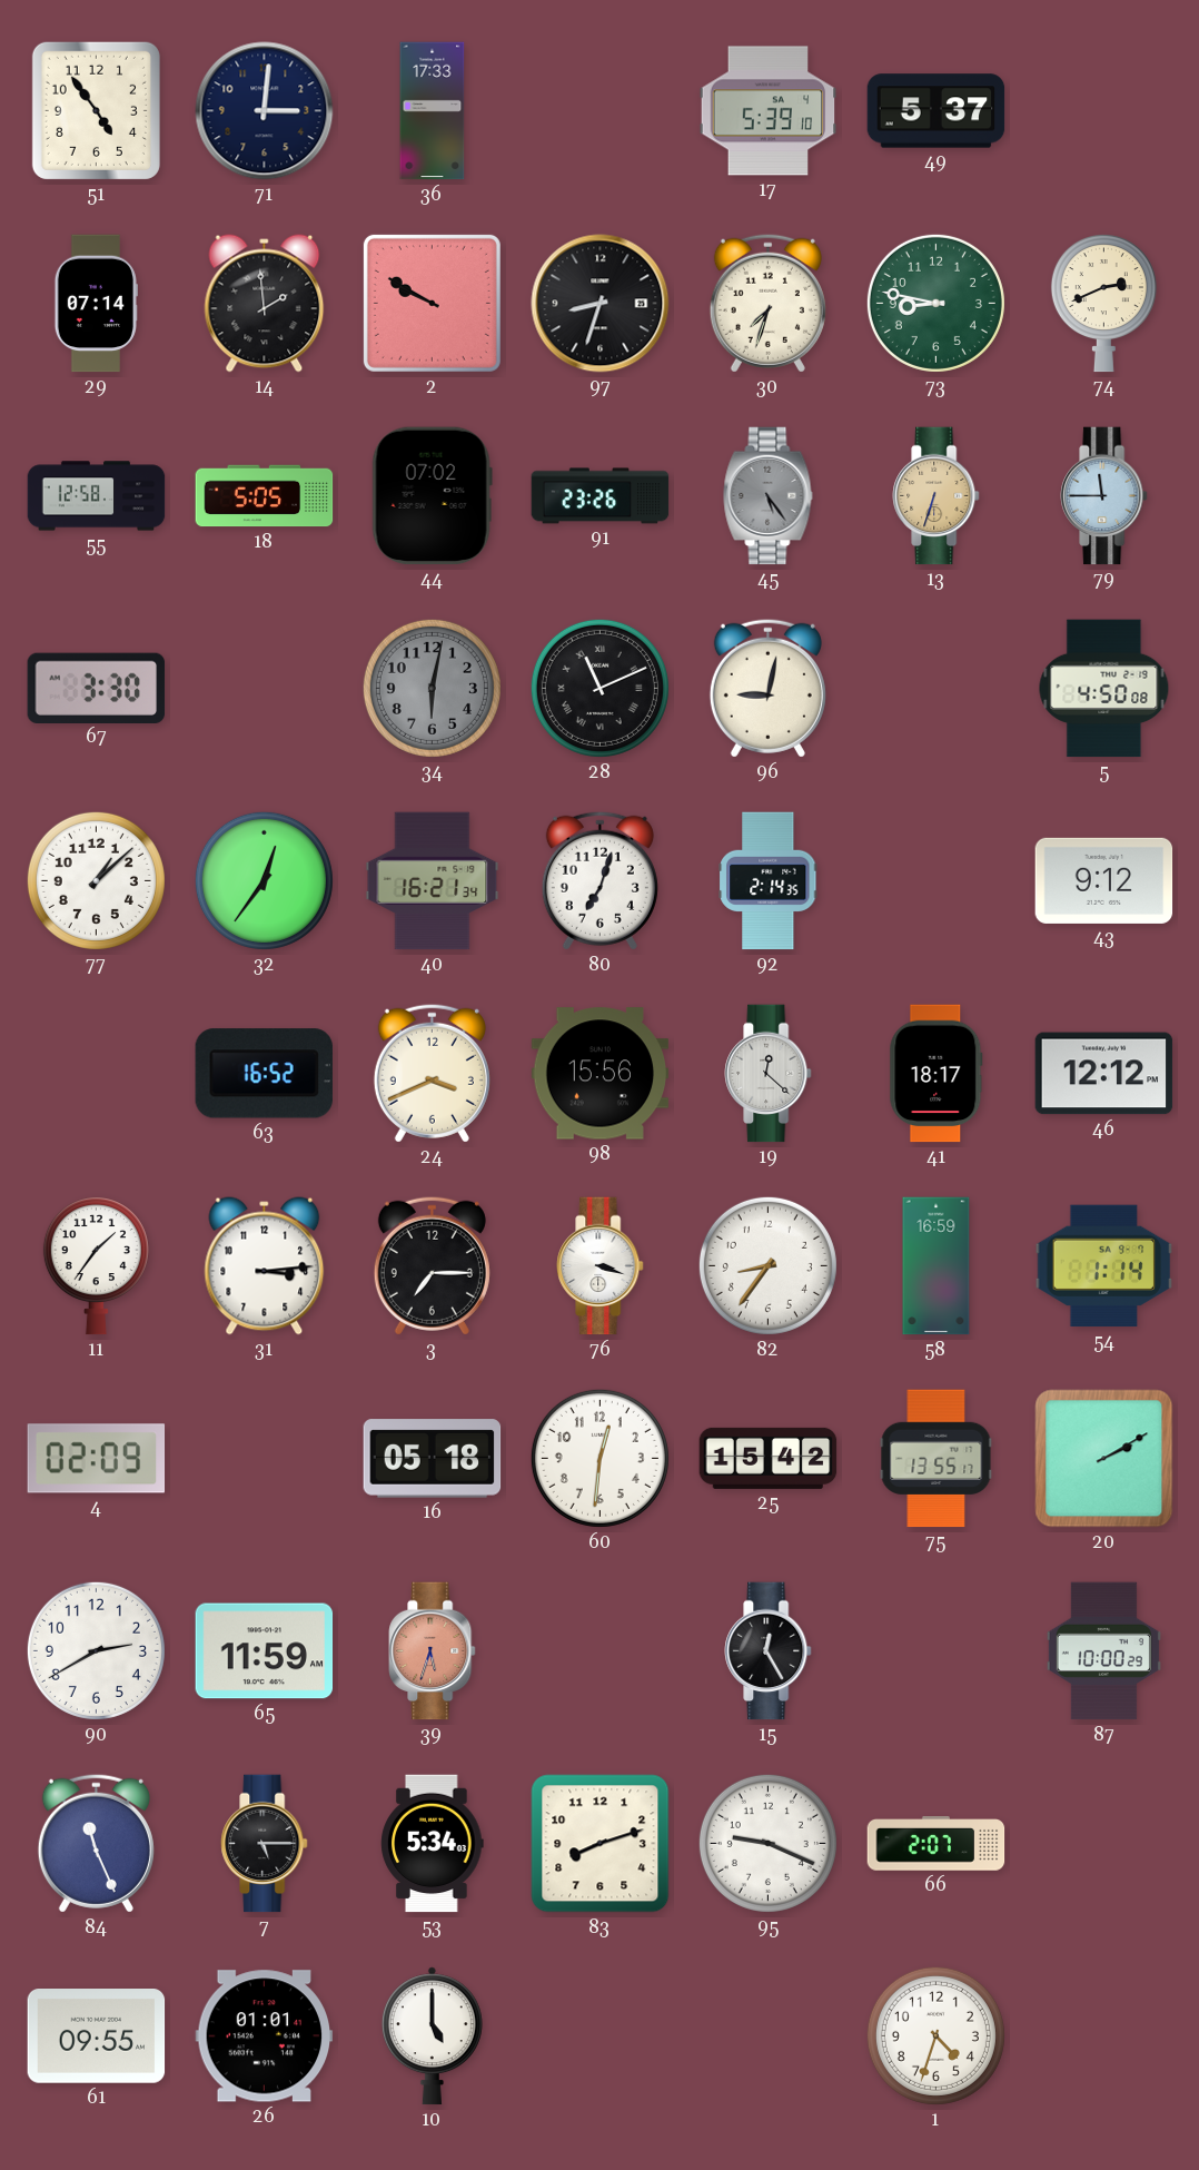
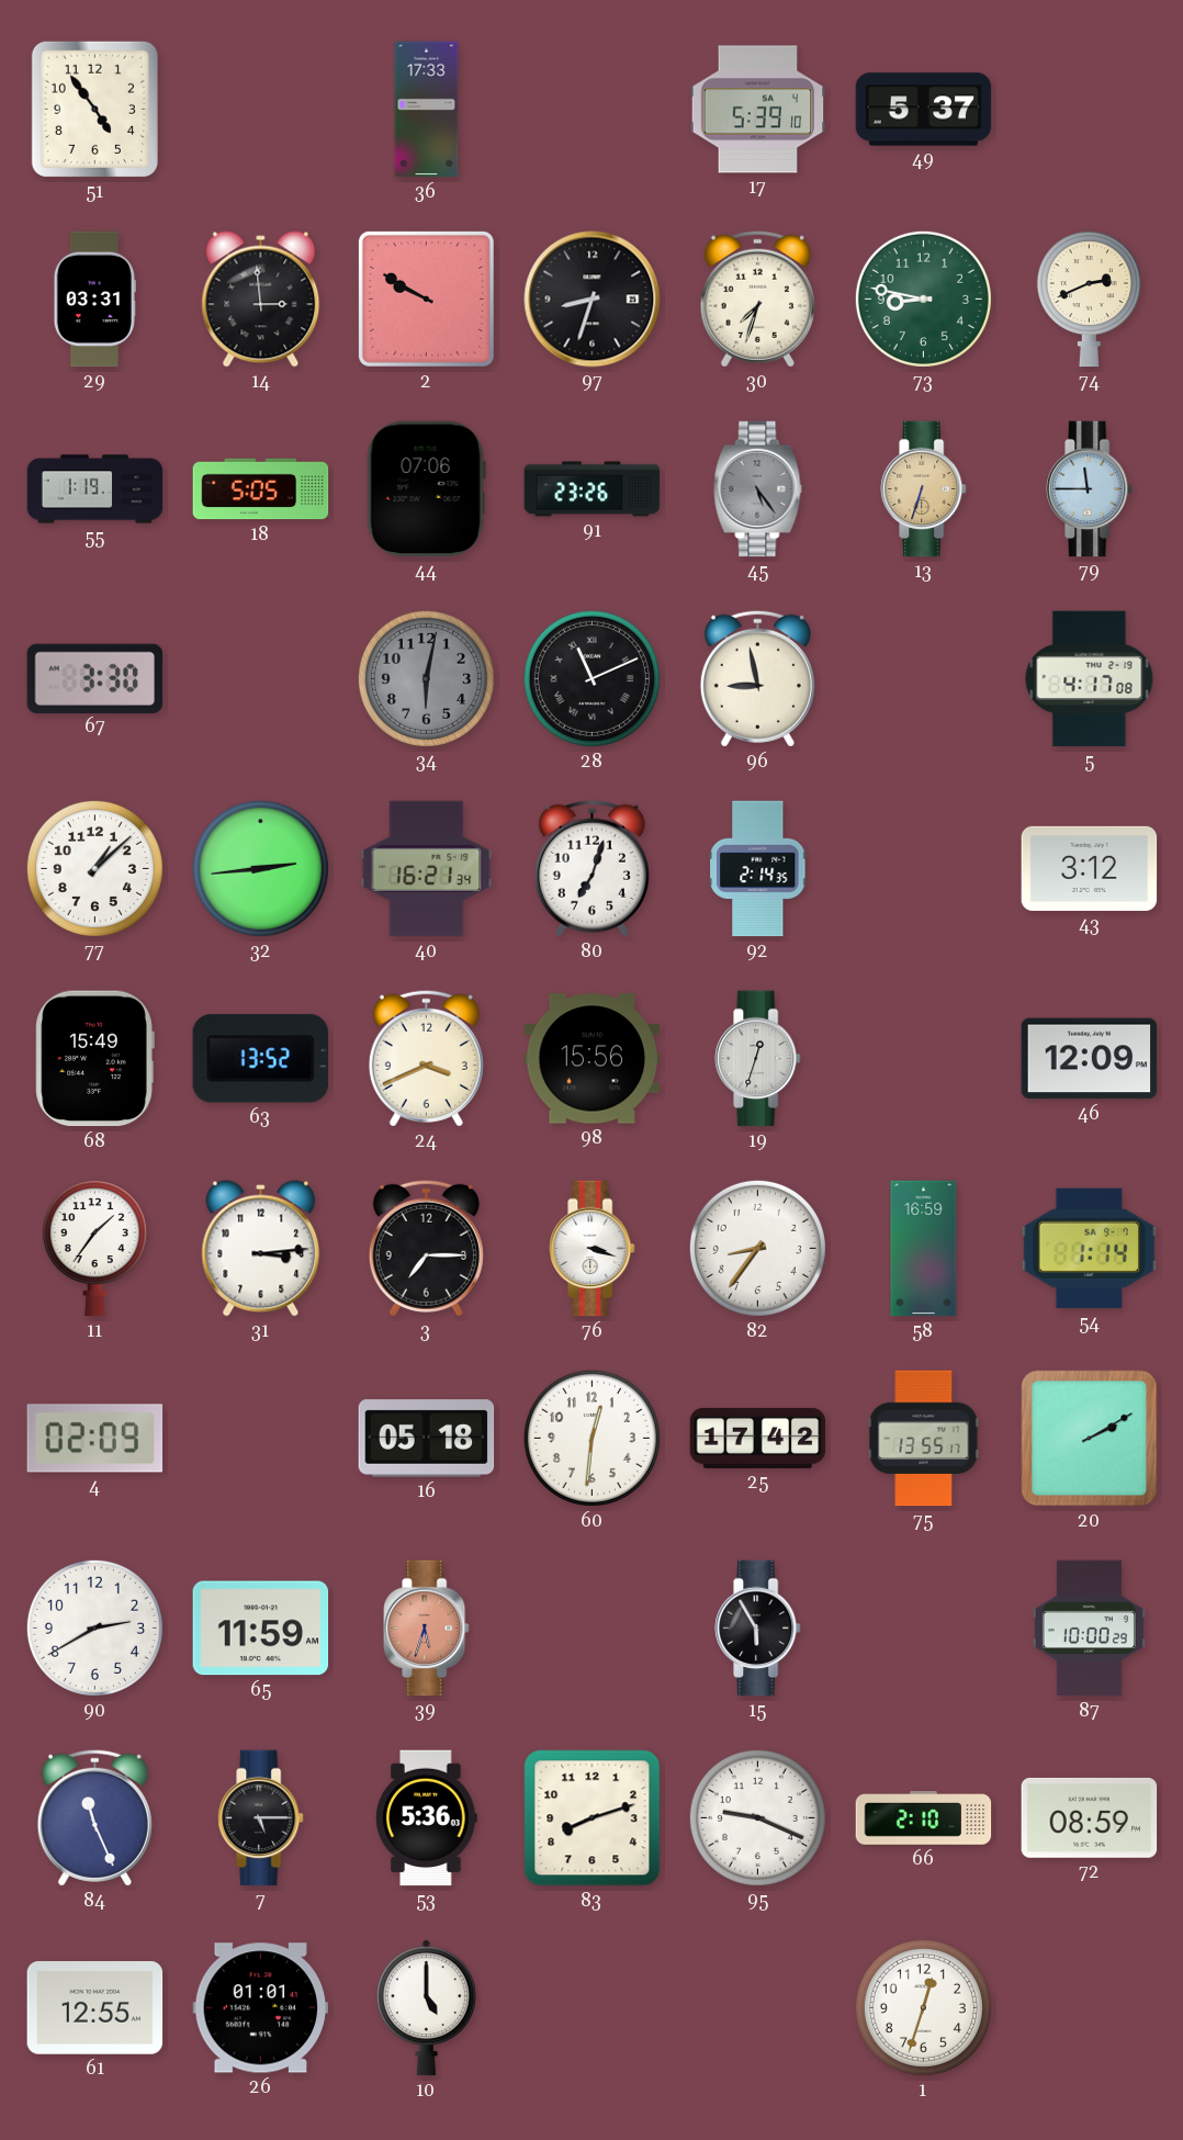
71: 3:01 -> none
29: 07:14 -> 03:31
14: 1:59 -> 2:59
55: 12:58 -> 1:19
44: 07:02 -> 07:06
96: 9:02 -> 8:58
5: 4:50 -> 4:17
32: 12:36 -> 2:44
43: 9:12 -> 3:12
68: none -> 15:49
63: 16:52 -> 13:52
19: 12:22 -> 12:33
41: 18:17 -> none
46: 12:12 -> 12:09
25: 15:42 -> 17:42
15: 12:25 -> 5:55
53: 5:34 -> 5:36
66: 2:07 -> 2:10
72: none -> 08:59
61: 09:55 -> 12:55
1: 4:33 -> 12:33
